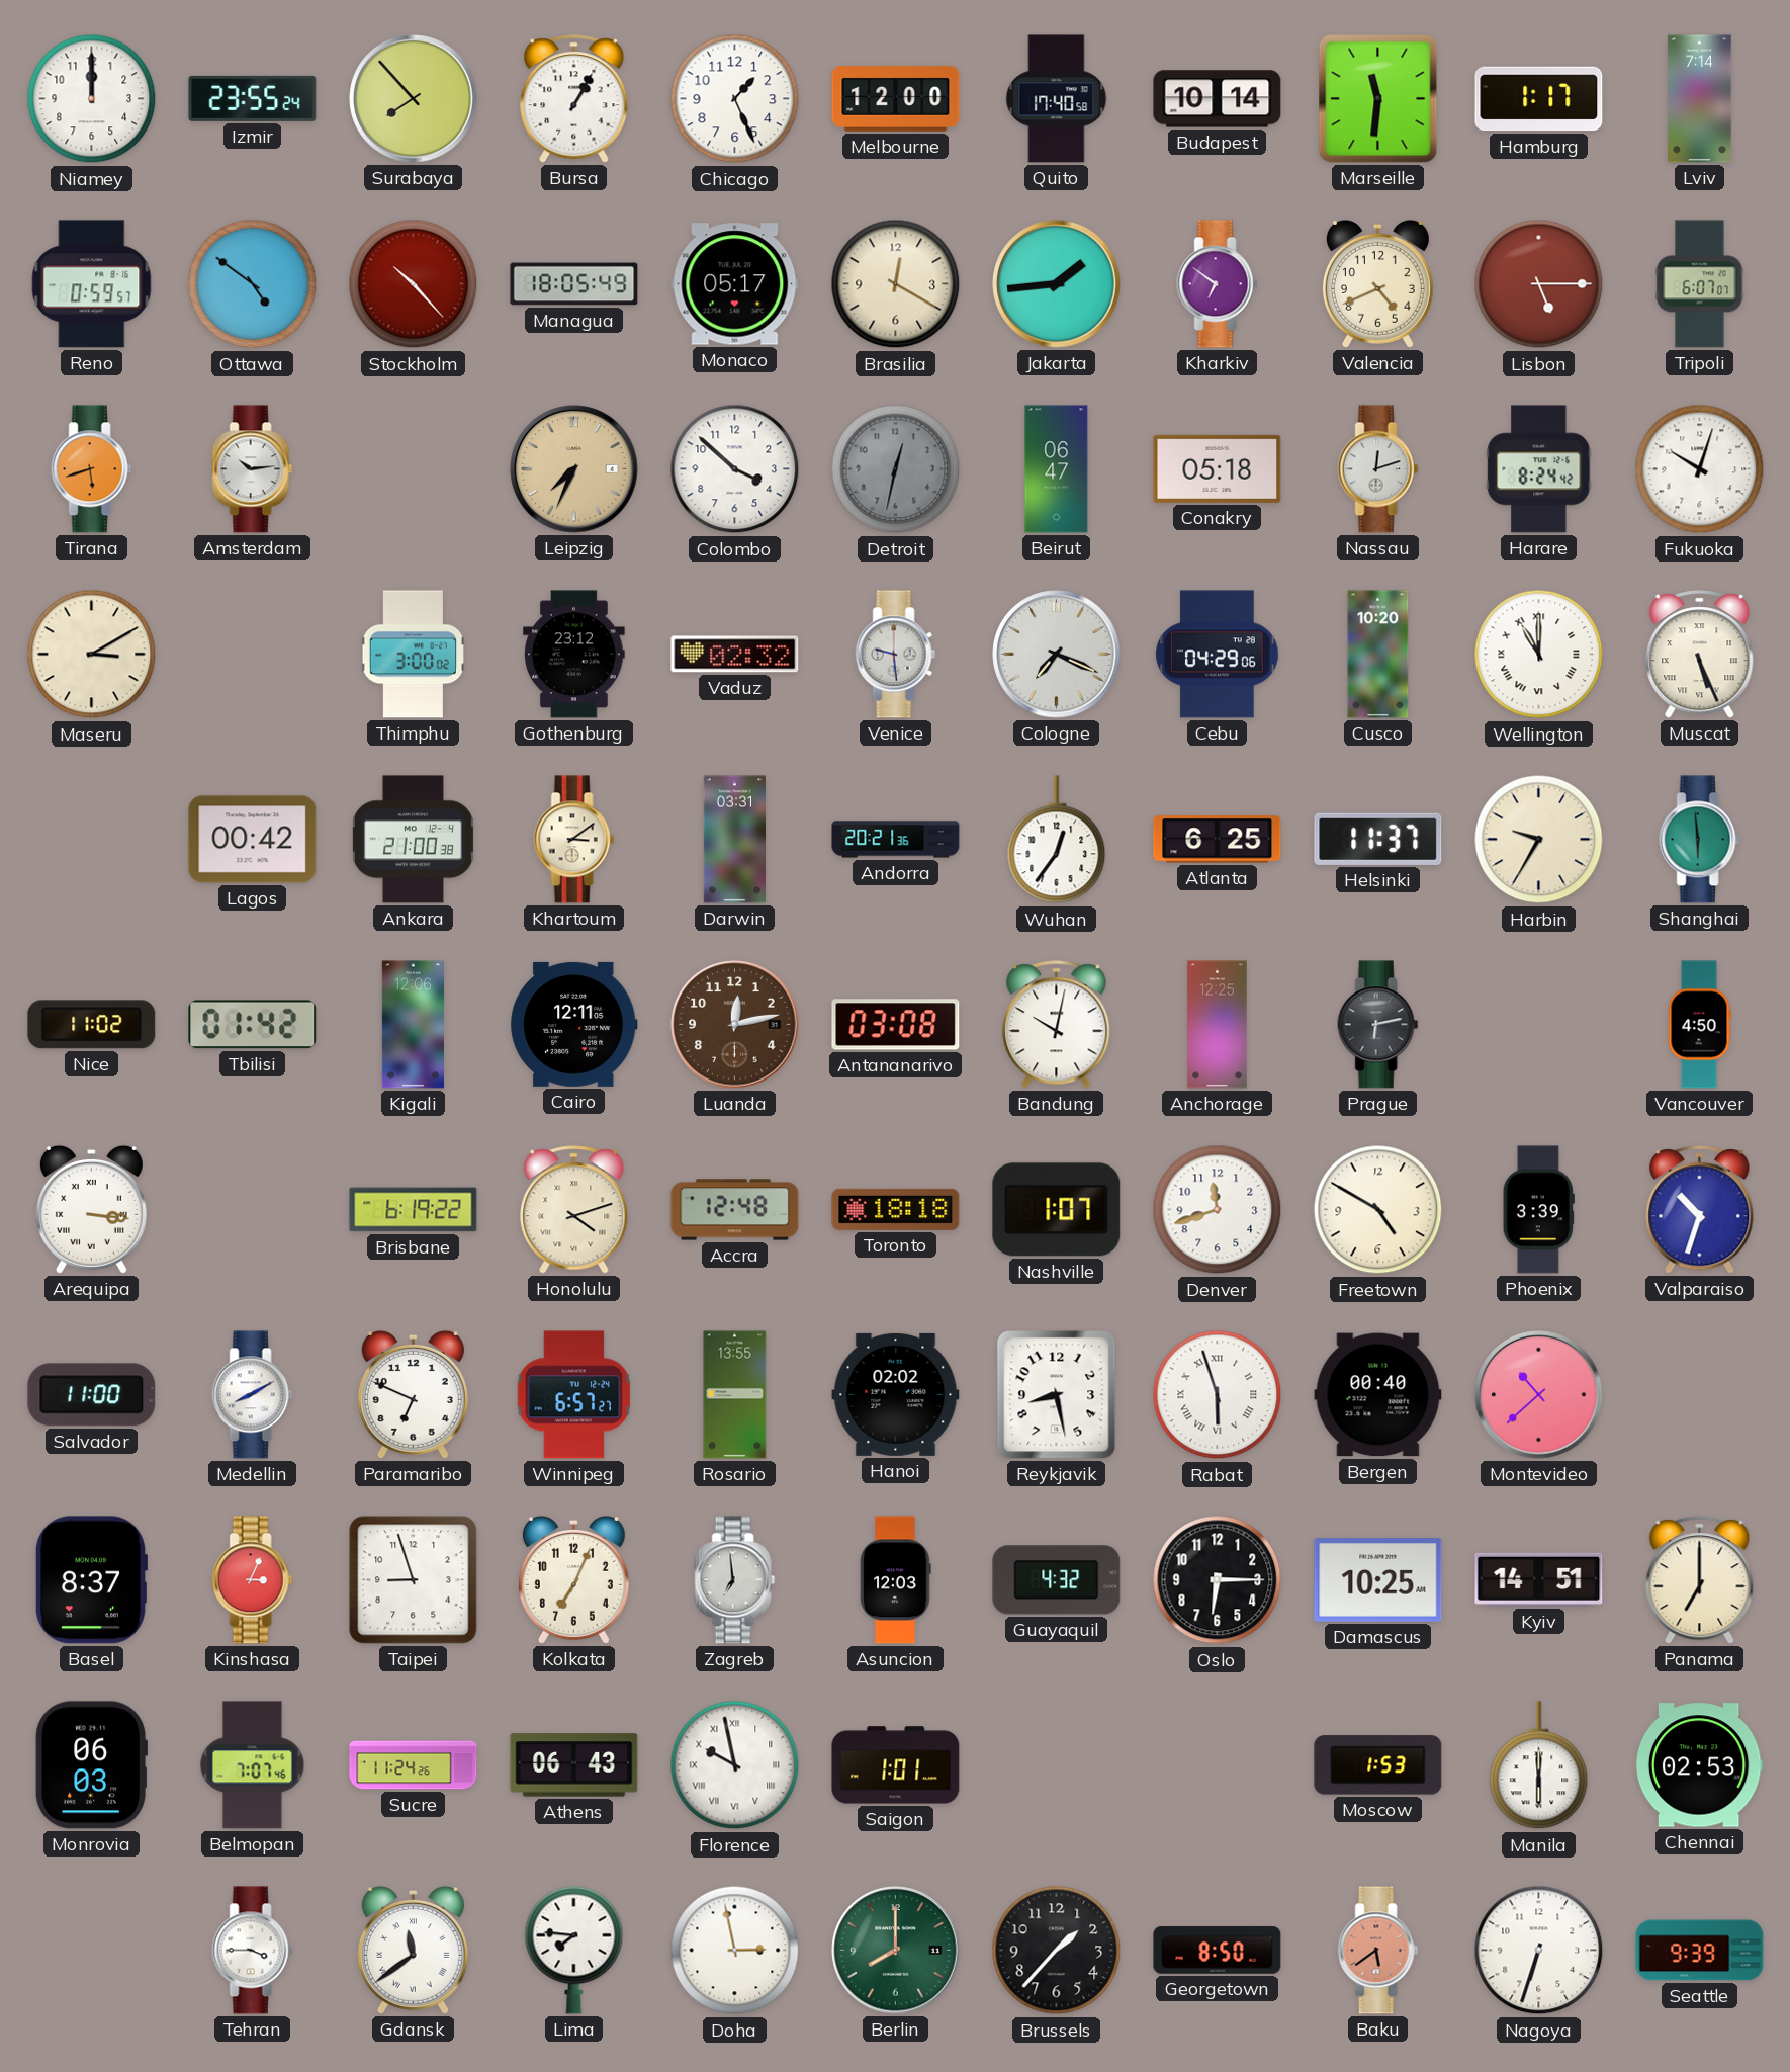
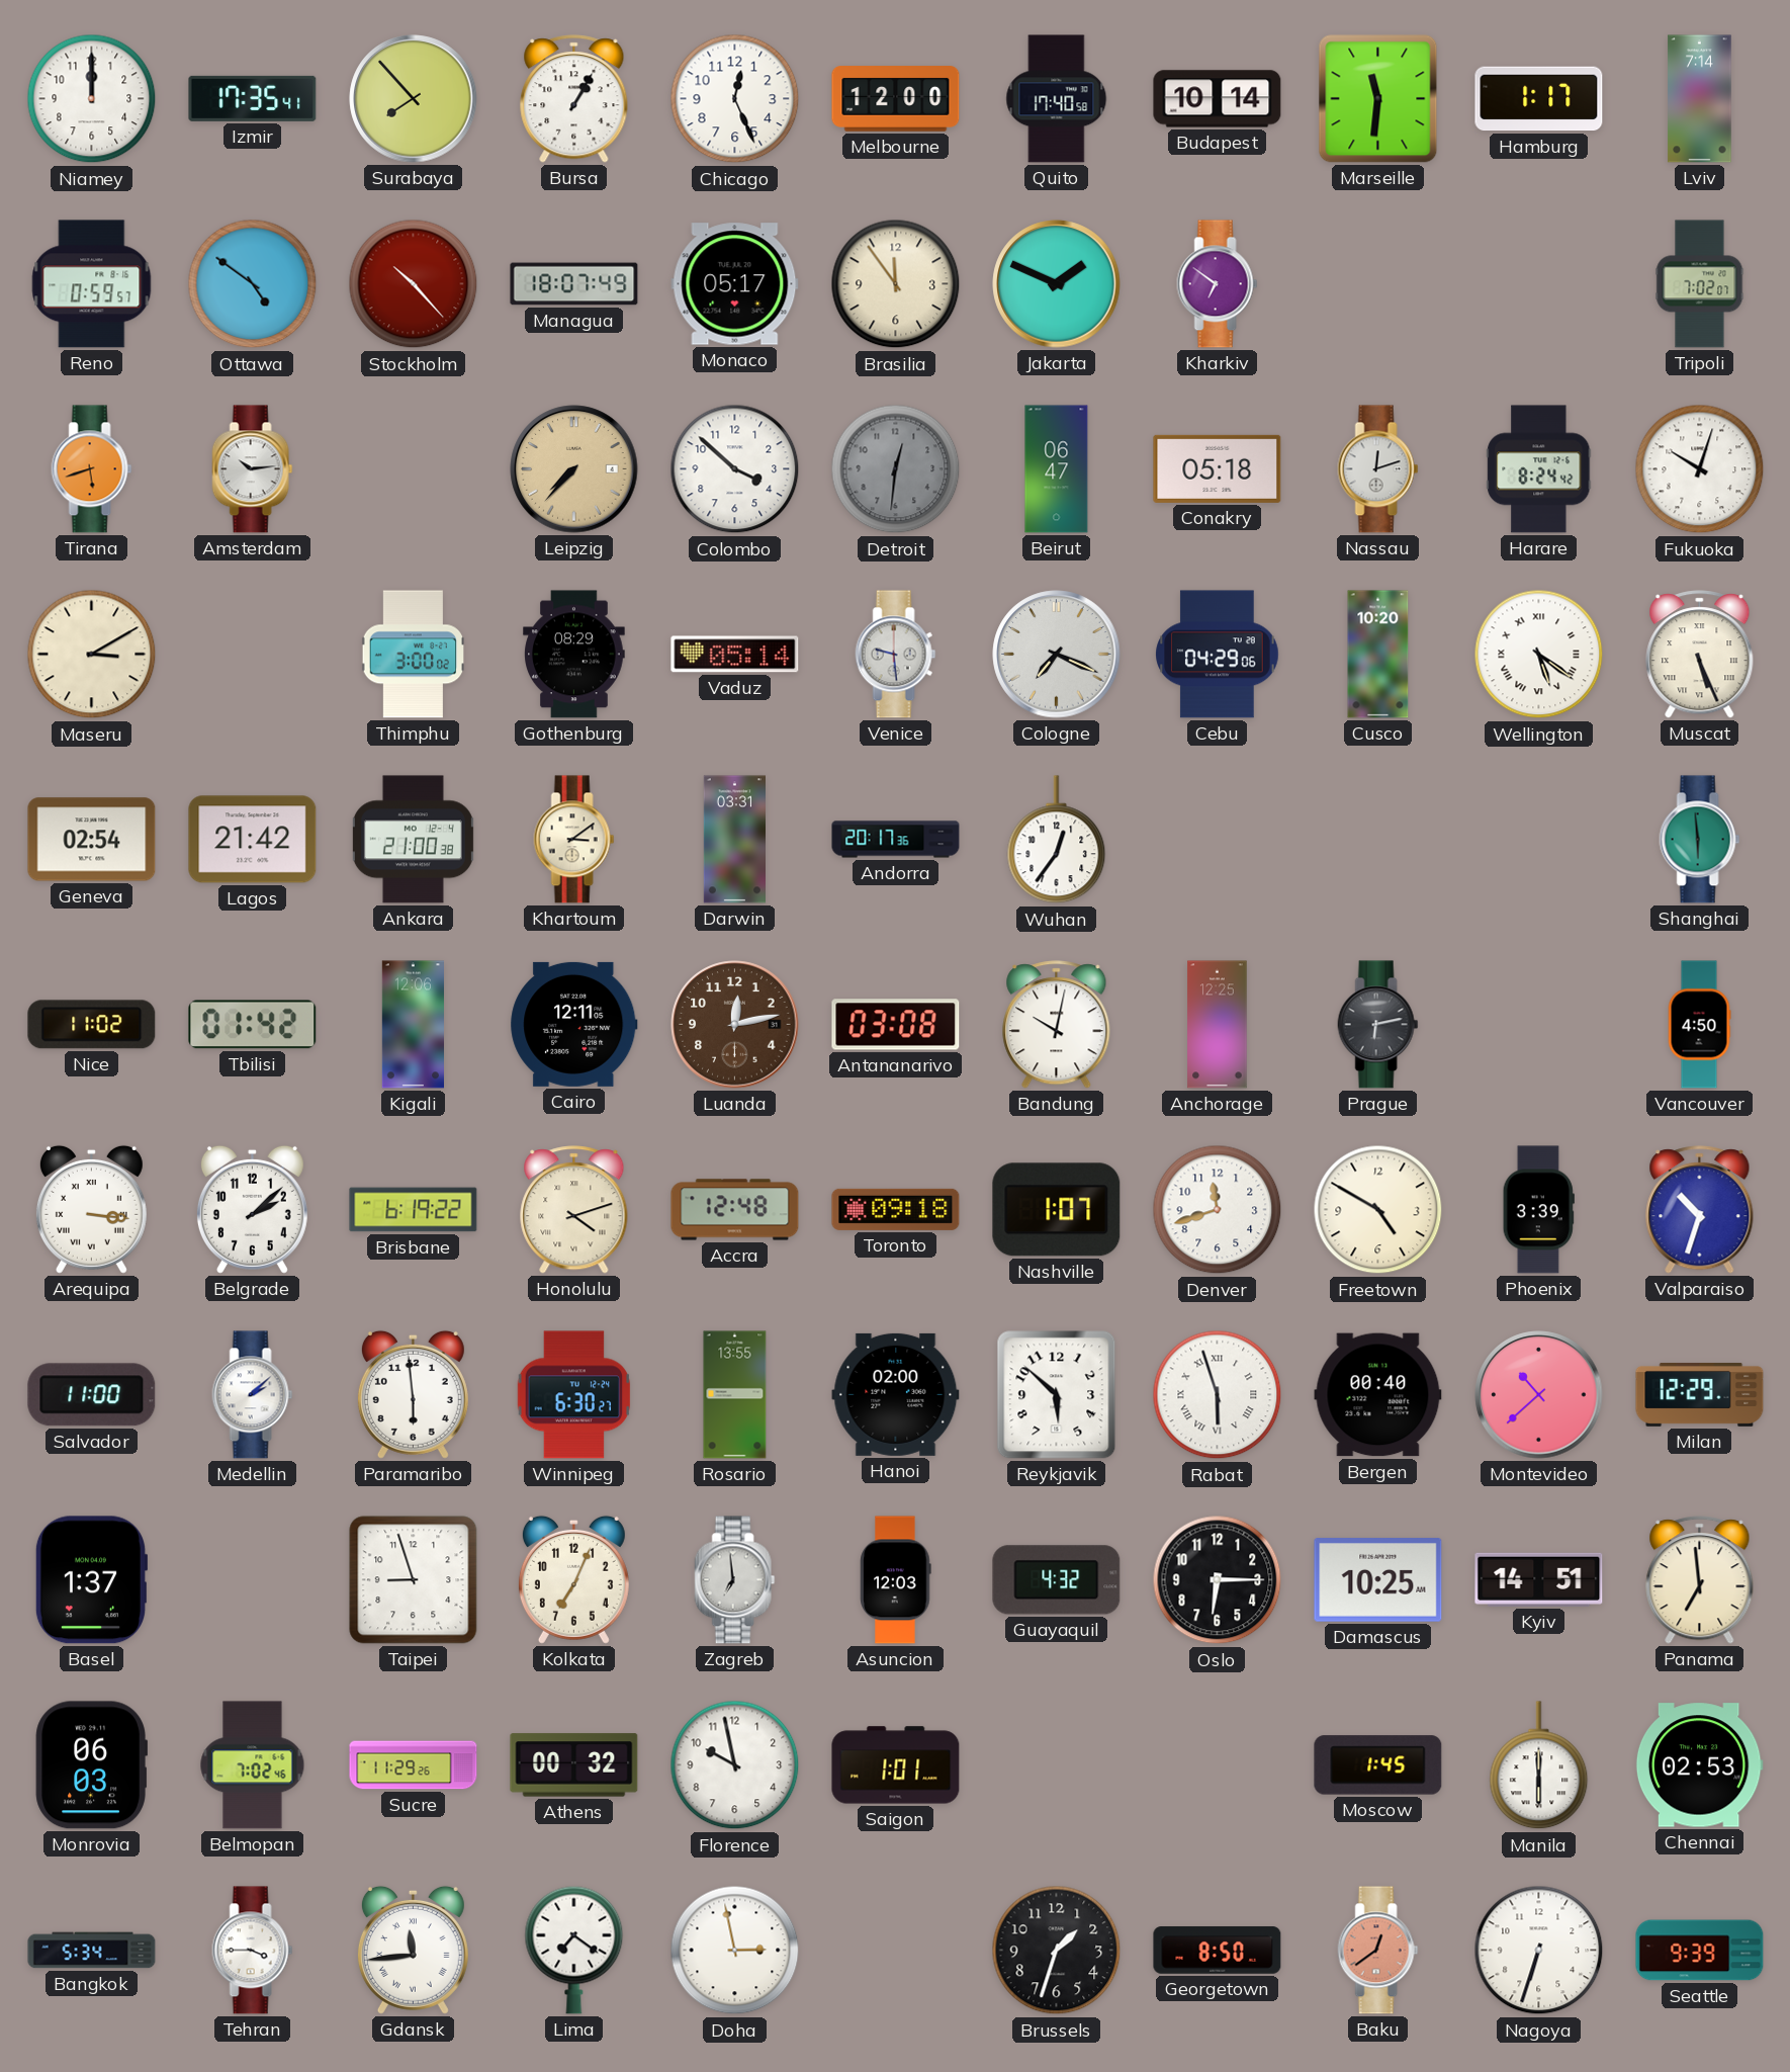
Izmir: 23:55 -> 17:35
Chicago: 1:26 -> 12:26
Managua: 18:05 -> 18:07
Brasilia: 12:20 -> 11:54
Jakarta: 1:44 -> 1:49
Valencia: 4:41 -> none
Lisbon: 5:15 -> none
Tripoli: 6:07 -> 7:02
Leipzig: 7:34 -> 7:37
Detroit: 12:32 -> 12:31
Gothenburg: 23:12 -> 08:29
Vaduz: 02:32 -> 05:14
Wellington: 11:00 -> 5:21
Geneva: none -> 02:54
Lagos: 00:42 -> 21:42
Andorra: 20:21 -> 20:17
Atlanta: 6:25 -> none
Helsinki: 11:37 -> none
Harbin: 9:35 -> none
Belgrade: none -> 2:08
Toronto: 18:18 -> 09:18
Medellin: 8:10 -> 2:08
Paramaribo: 6:49 -> 5:59
Winnipeg: 6:57 -> 6:30
Hanoi: 02:02 -> 02:00
Reykjavik: 8:28 -> 5:52
Milan: none -> 12:29
Basel: 8:37 -> 1:37
Kinshasa: 3:04 -> none
Panama: 7:00 -> 6:59
Belmopan: 7:07 -> 7:02
Sucre: 11:24 -> 11:29
Athens: 06:43 -> 00:32
Florence numerals: Roman -> Arabic
Moscow: 1:53 -> 1:45
Bangkok: none -> 5:34
Gdansk: 11:39 -> 11:44
Lima: 7:46 -> 7:21
Berlin: 8:00 -> none
Brussels: 1:37 -> 1:33
Baku: 5:39 -> 12:39
